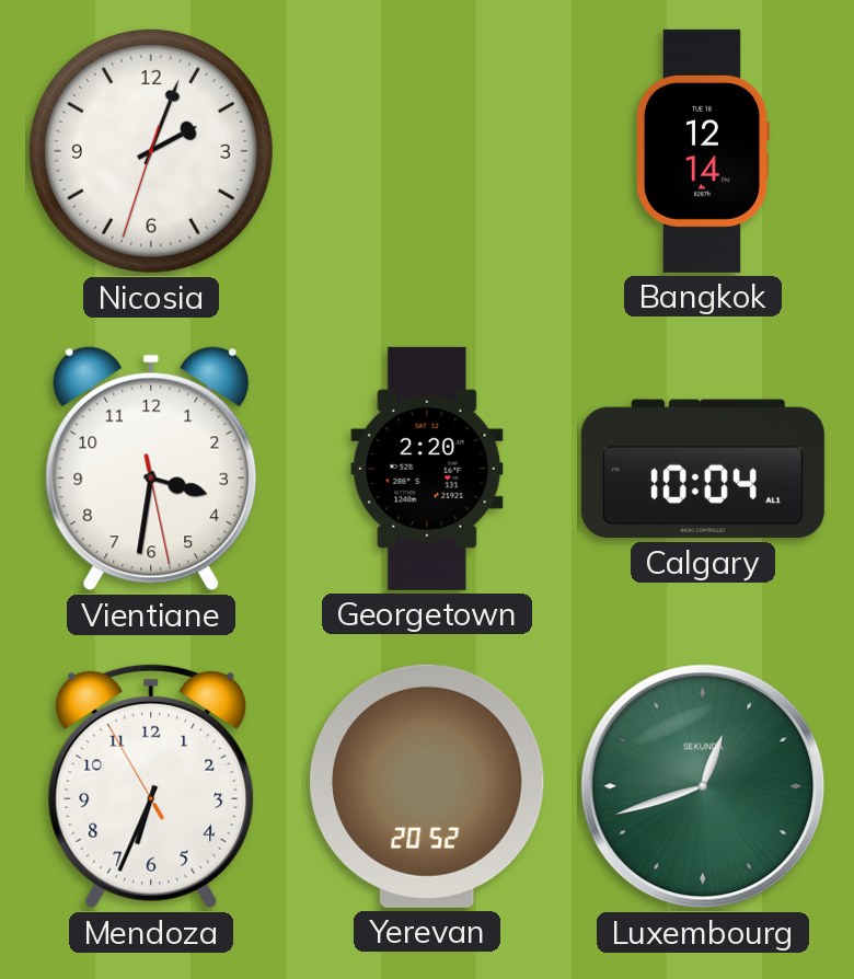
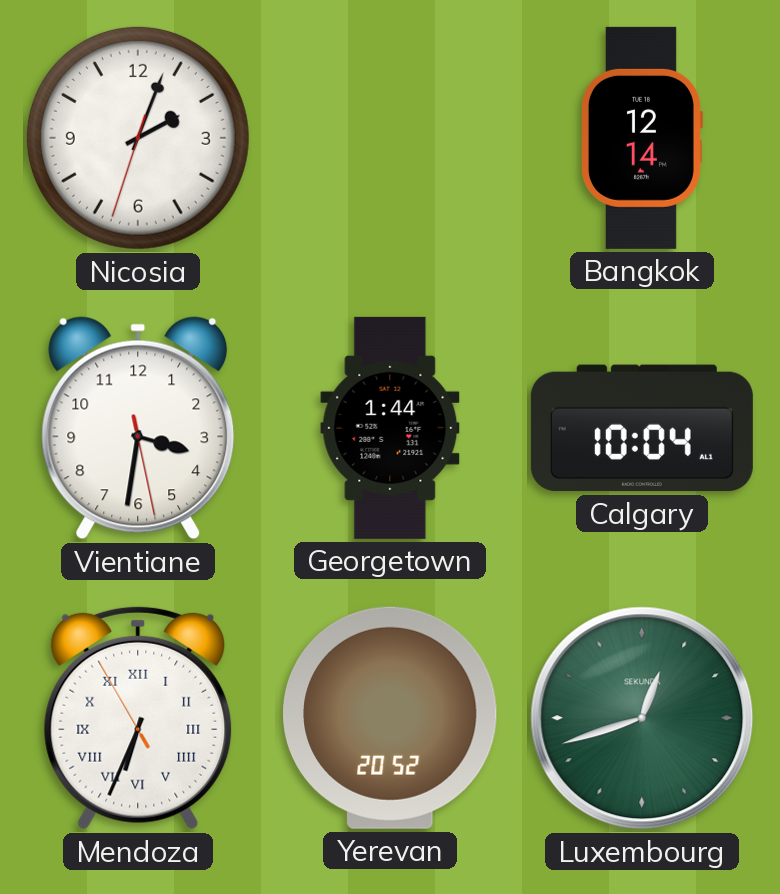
Georgetown: 2:20 -> 1:44
Mendoza numerals: Arabic -> Roman
